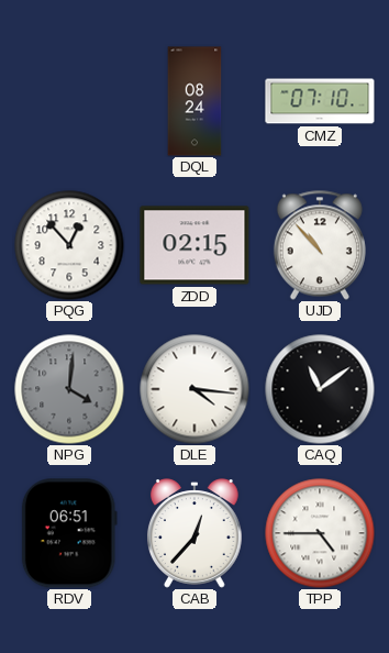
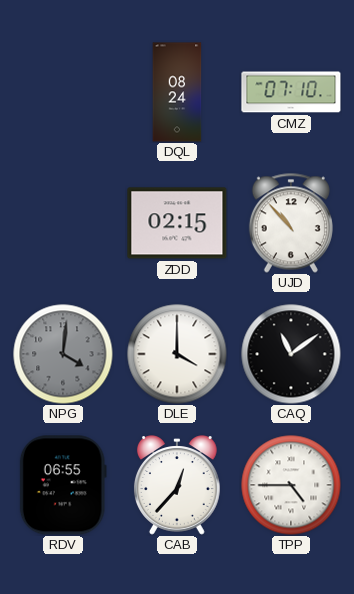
PQG: 12:53 -> none
DLE: 4:16 -> 4:00
RDV: 06:51 -> 06:55
